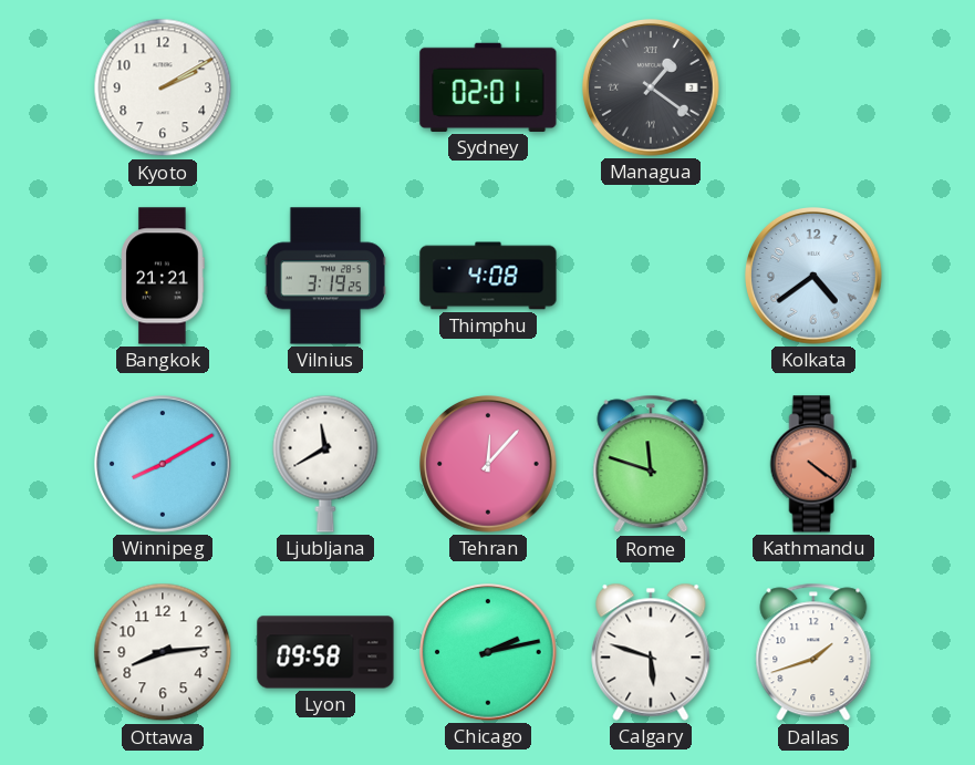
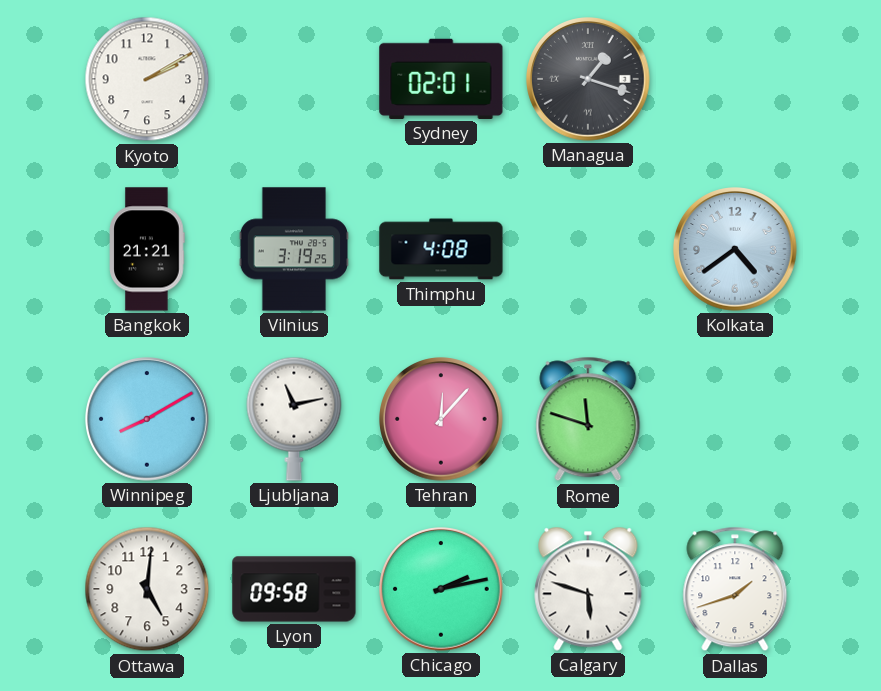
Managua: 1:21 -> 1:18
Ljubljana: 11:40 -> 11:13
Kathmandu: 4:21 -> none
Ottawa: 8:14 -> 5:01
